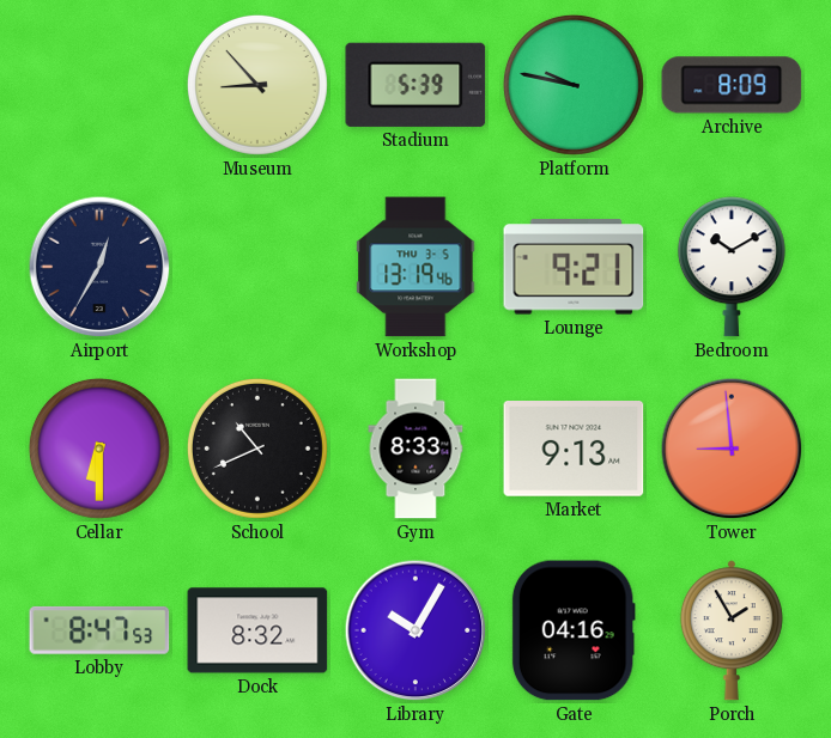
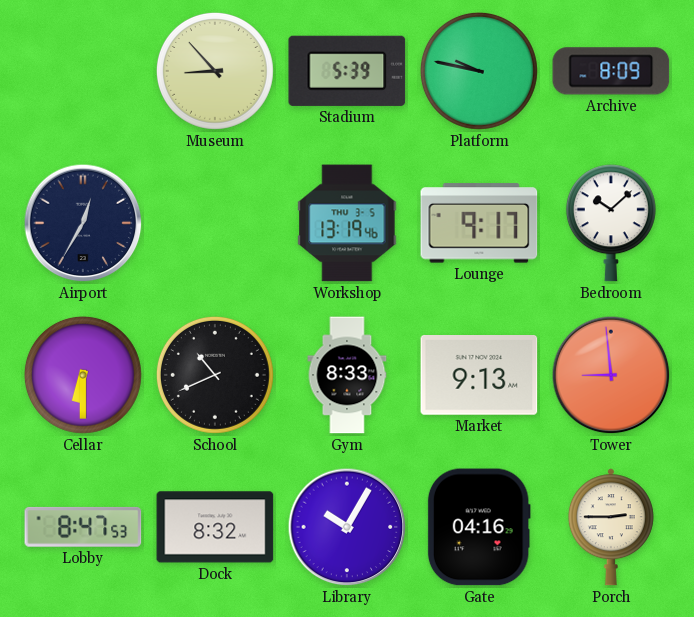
Lounge: 9:21 -> 9:17
Bedroom: 10:10 -> 10:08
Porch: 1:55 -> 2:45
